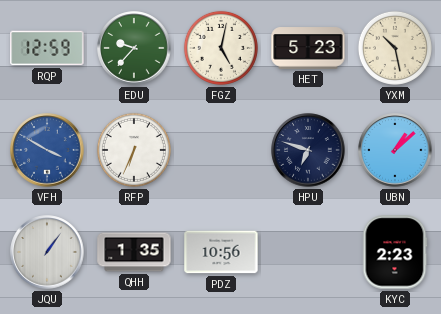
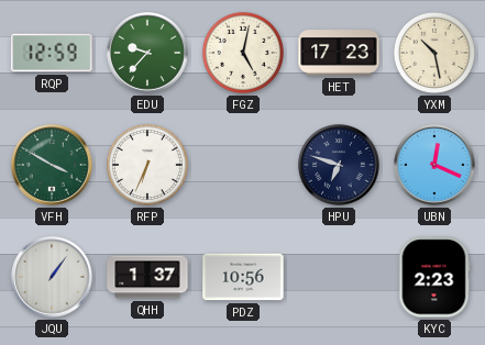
HET: 5:23 -> 17:23
VFH dial: blue -> green
UBN: 1:08 -> 12:19
QHH: 1:35 -> 1:37
